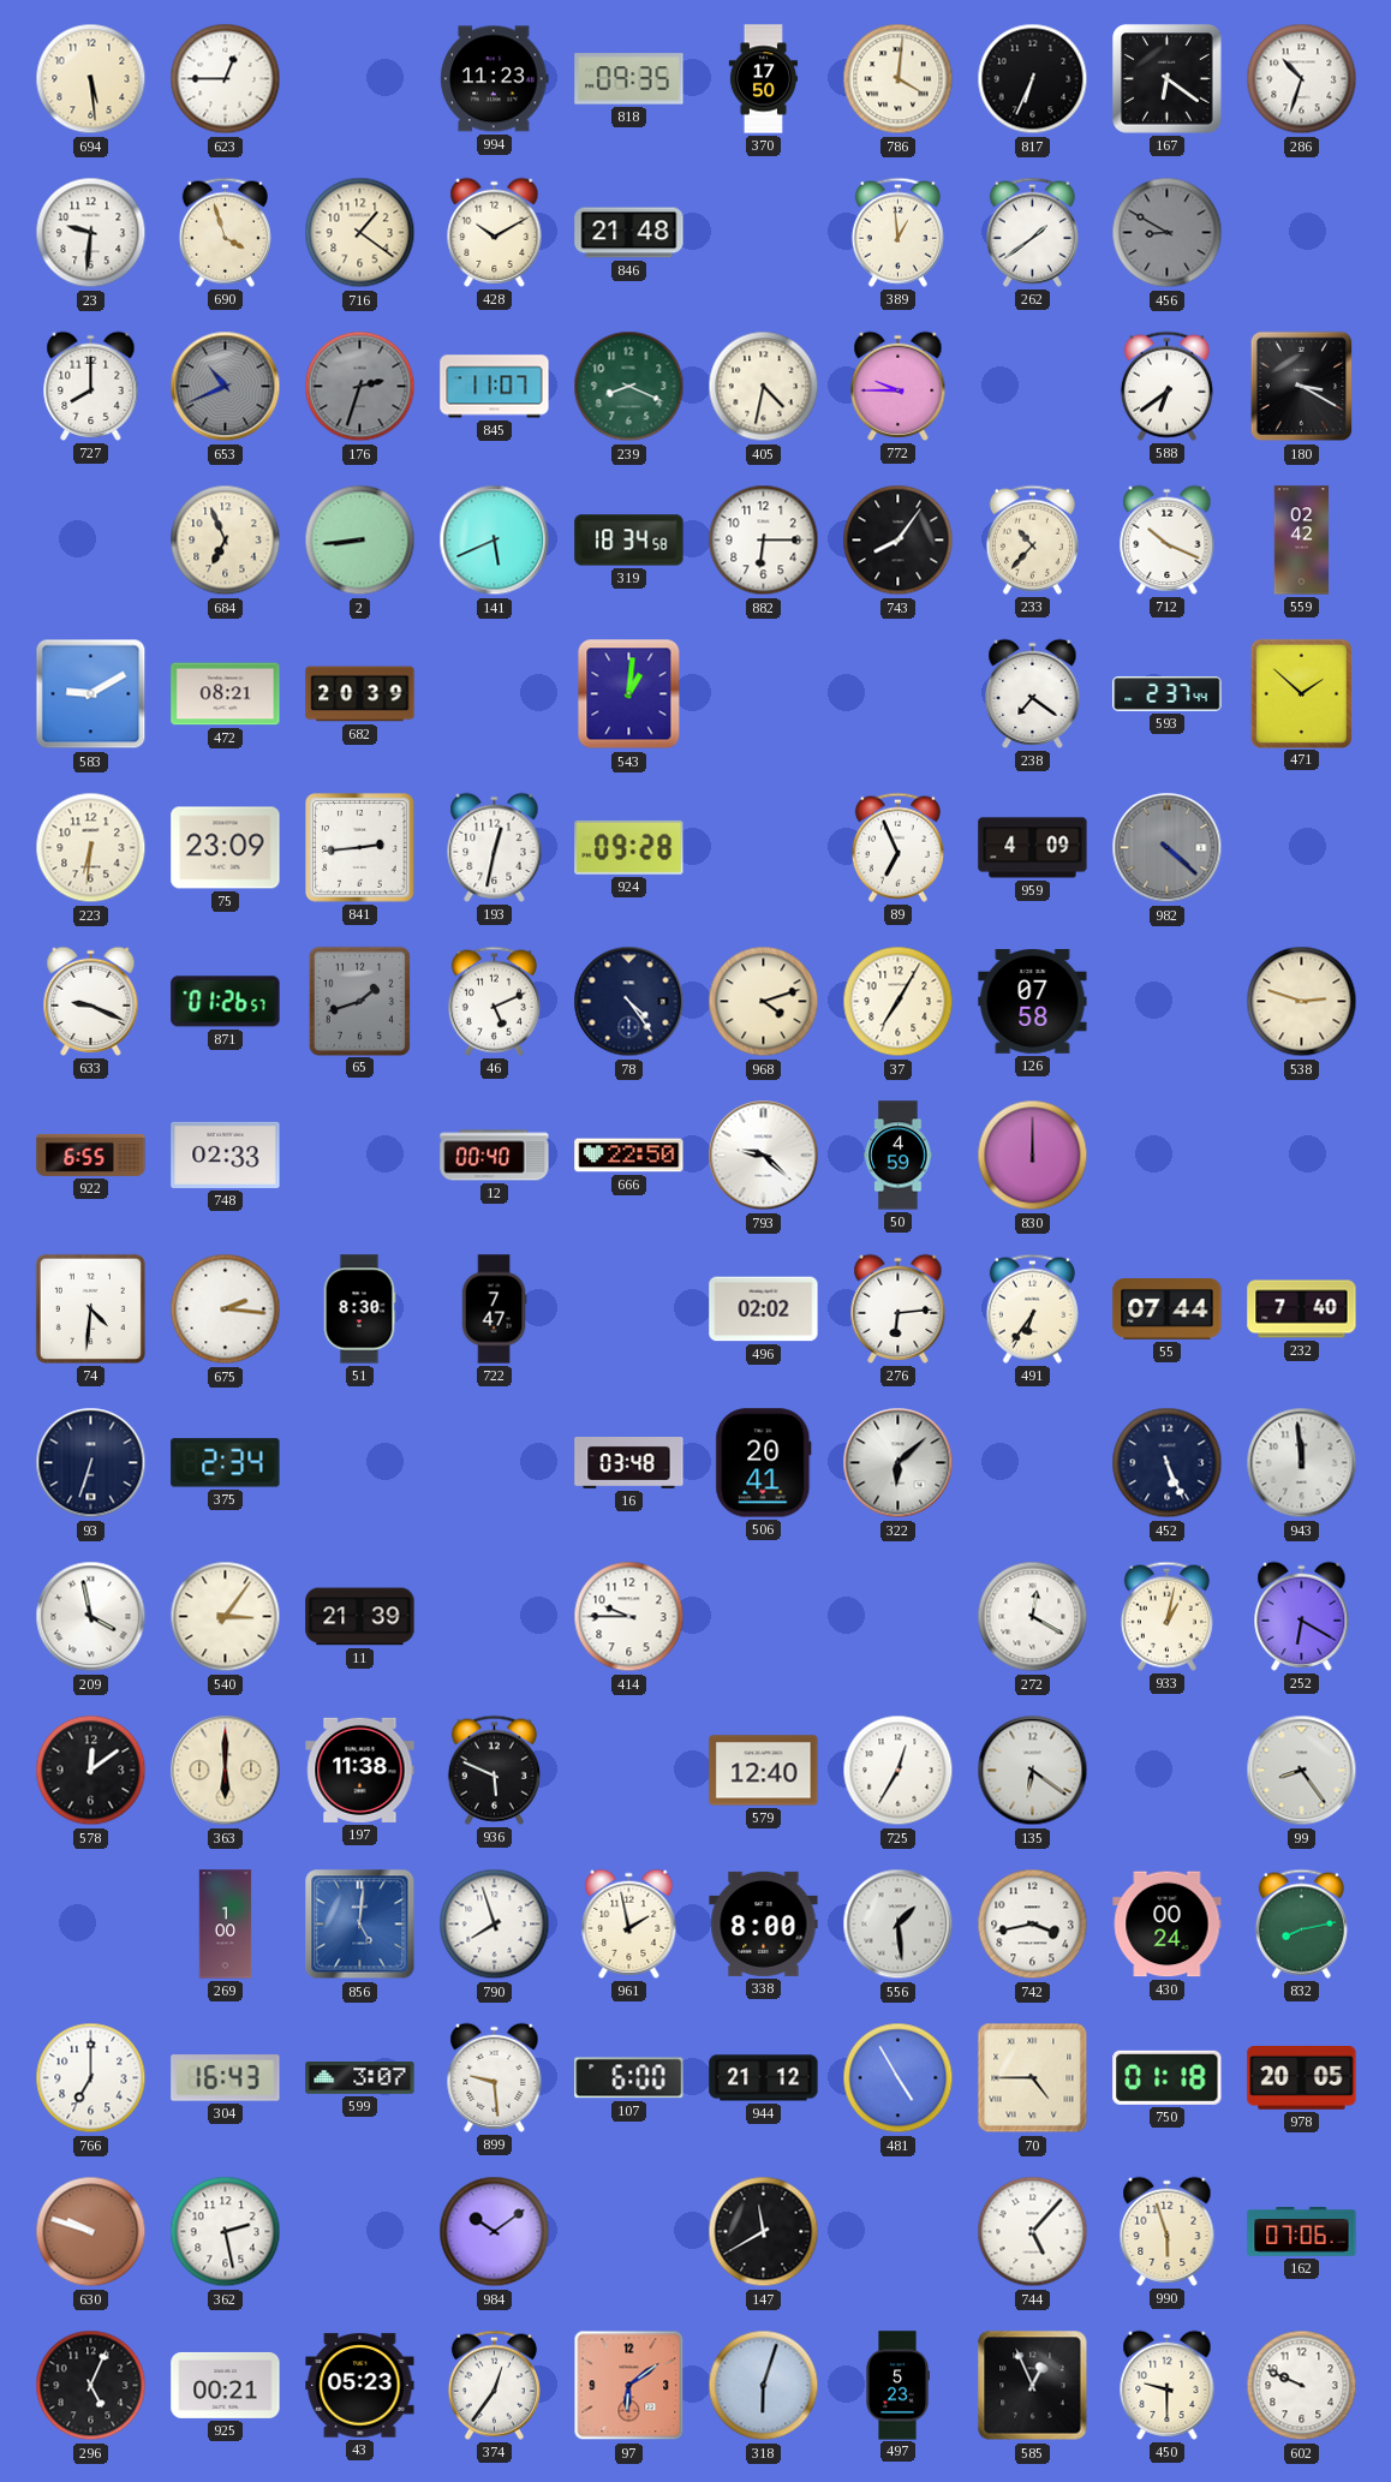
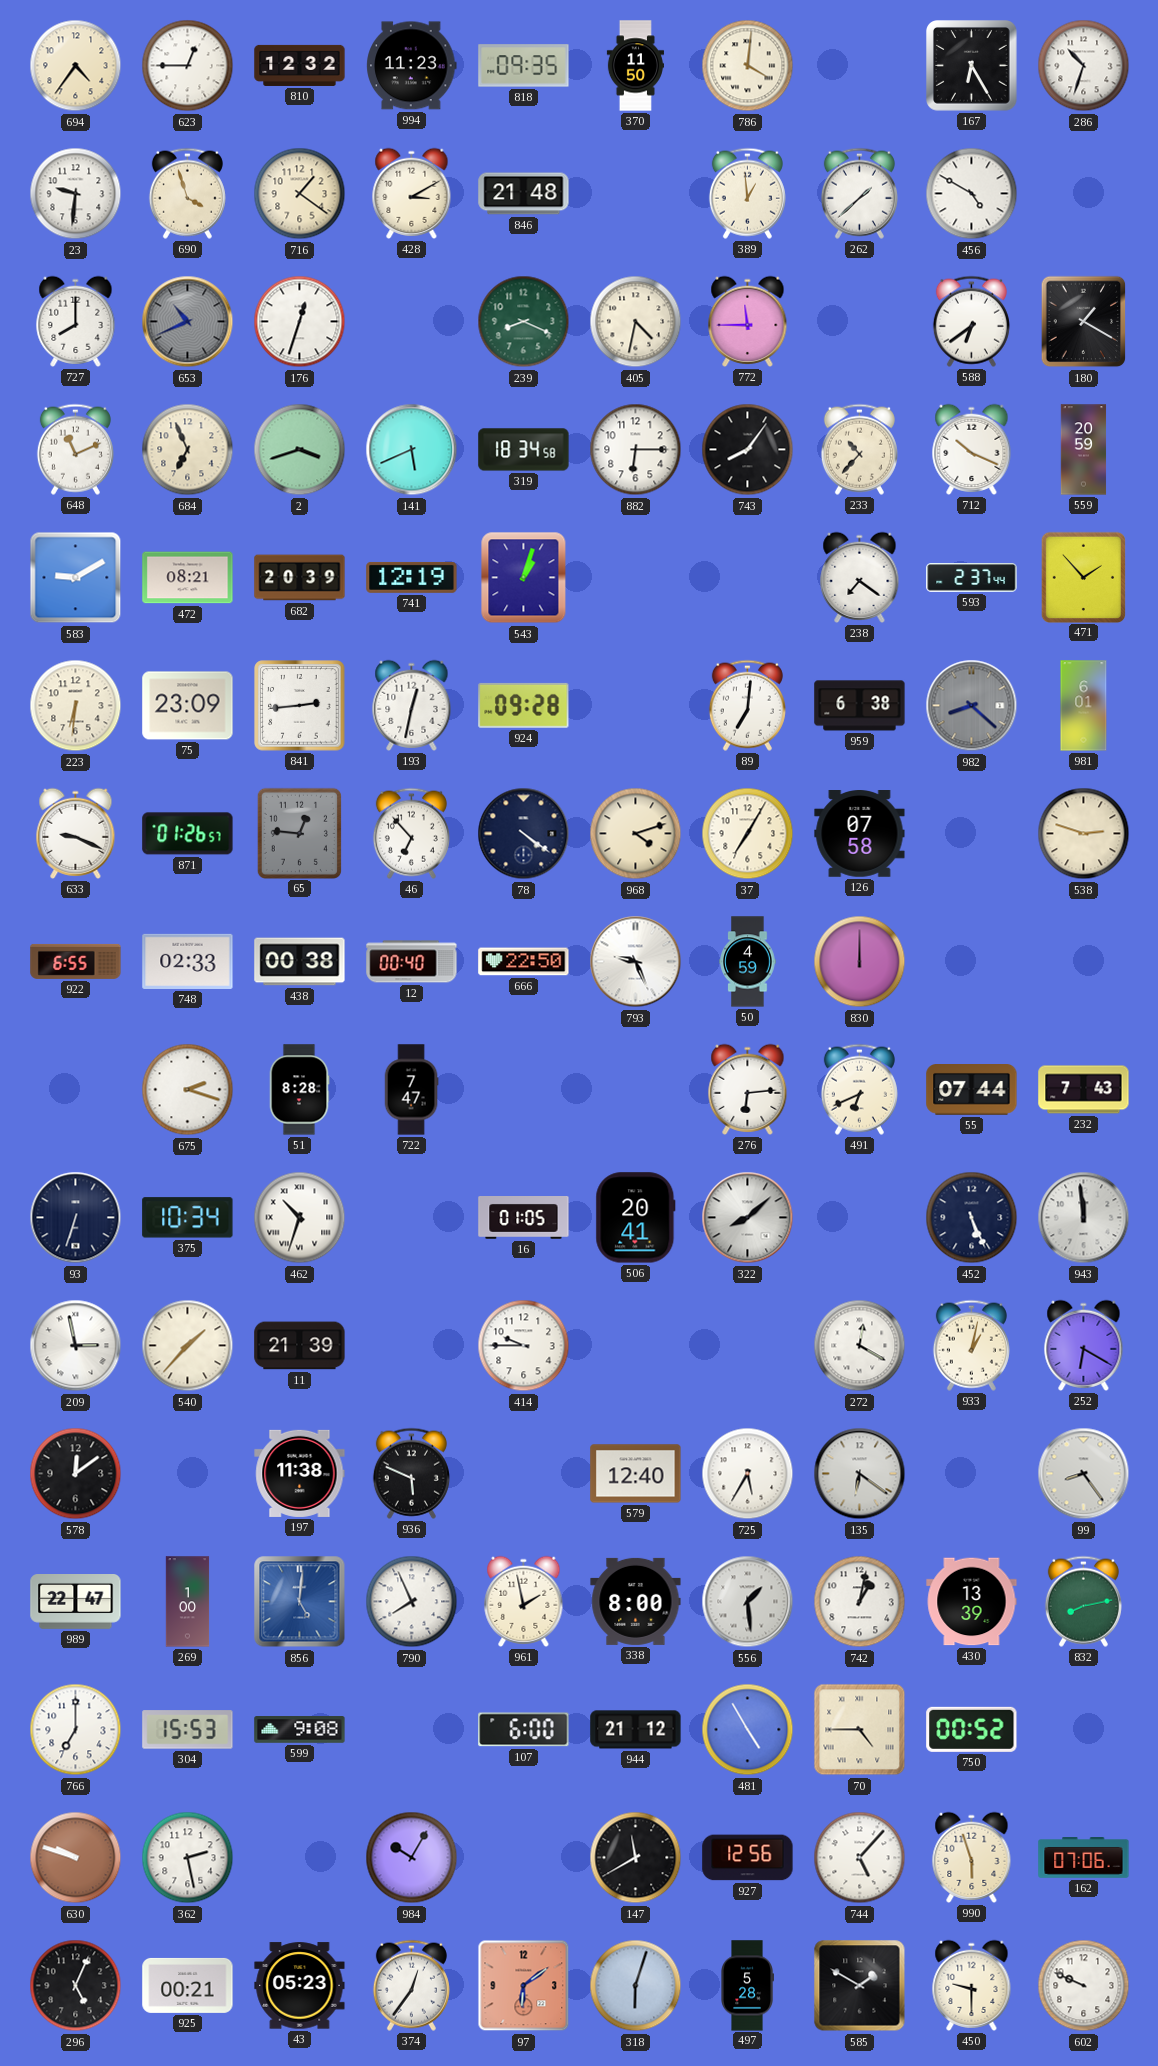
694: 5:29 -> 4:36
810: none -> 12:32
370: 17:50 -> 11:50
817: 6:34 -> none
167: 6:21 -> 6:25
428: 10:10 -> 3:10
262: 1:39 -> 1:38
456: 8:50 -> 4:50
456 dial: grey -> white
176: 2:33 -> 12:33
176 dial: grey -> white
845: 11:07 -> none
772: 9:45 -> 11:45
180: 3:20 -> 1:20
648: none -> 11:11
2: 8:44 -> 3:42
559: 02:42 -> 20:59
741: none -> 12:19
543: 1:01 -> 1:03
471: 1:52 -> 1:53
89: 6:56 -> 7:01
959: 4:09 -> 6:38
982: 4:22 -> 8:22
981: none -> 6:01
65: 1:42 -> 12:46
46: 5:11 -> 6:53
78: 4:24 -> 4:21
438: none -> 00:38
793: 9:22 -> 9:26
74: 4:31 -> none
675: 2:16 -> 2:18
51: 8:30 -> 8:28
496: 02:02 -> none
491: 6:36 -> 6:41
232: 7:40 -> 7:43
375: 2:34 -> 10:34
462: none -> 10:33
16: 03:48 -> 01:05
322: 6:08 -> 8:08
209: 3:58 -> 2:58
540: 3:06 -> 1:37
363: 6:00 -> none
725: 12:35 -> 5:35
989: none -> 22:47
790: 7:57 -> 7:56
742: 3:43 -> 1:02
430: 00:24 -> 13:39
304: 16:43 -> 15:53
599: 3:07 -> 9:08
899: 9:29 -> none
750: 01:18 -> 00:52
978: 20:05 -> none
984: 10:09 -> 10:05
927: none -> 12:56
497: 5:23 -> 5:28
585: 12:56 -> 1:50
